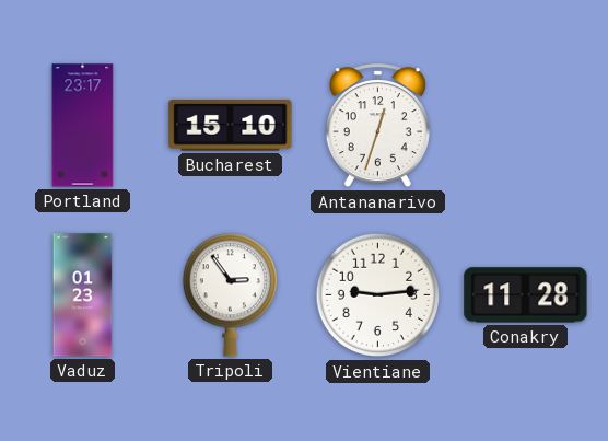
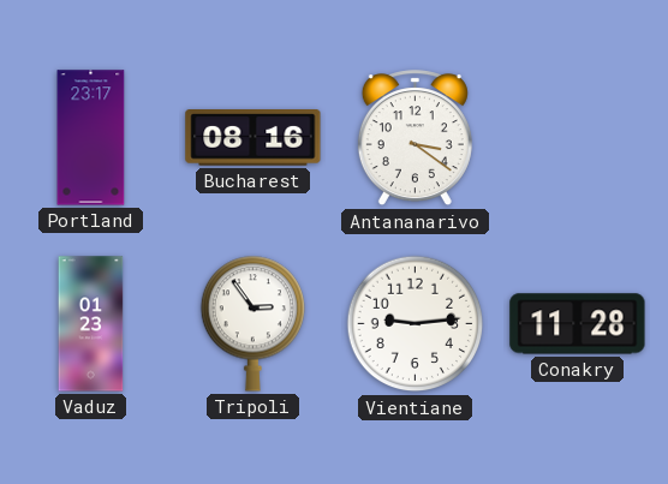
Bucharest: 15:10 -> 08:16
Antananarivo: 12:33 -> 3:21
